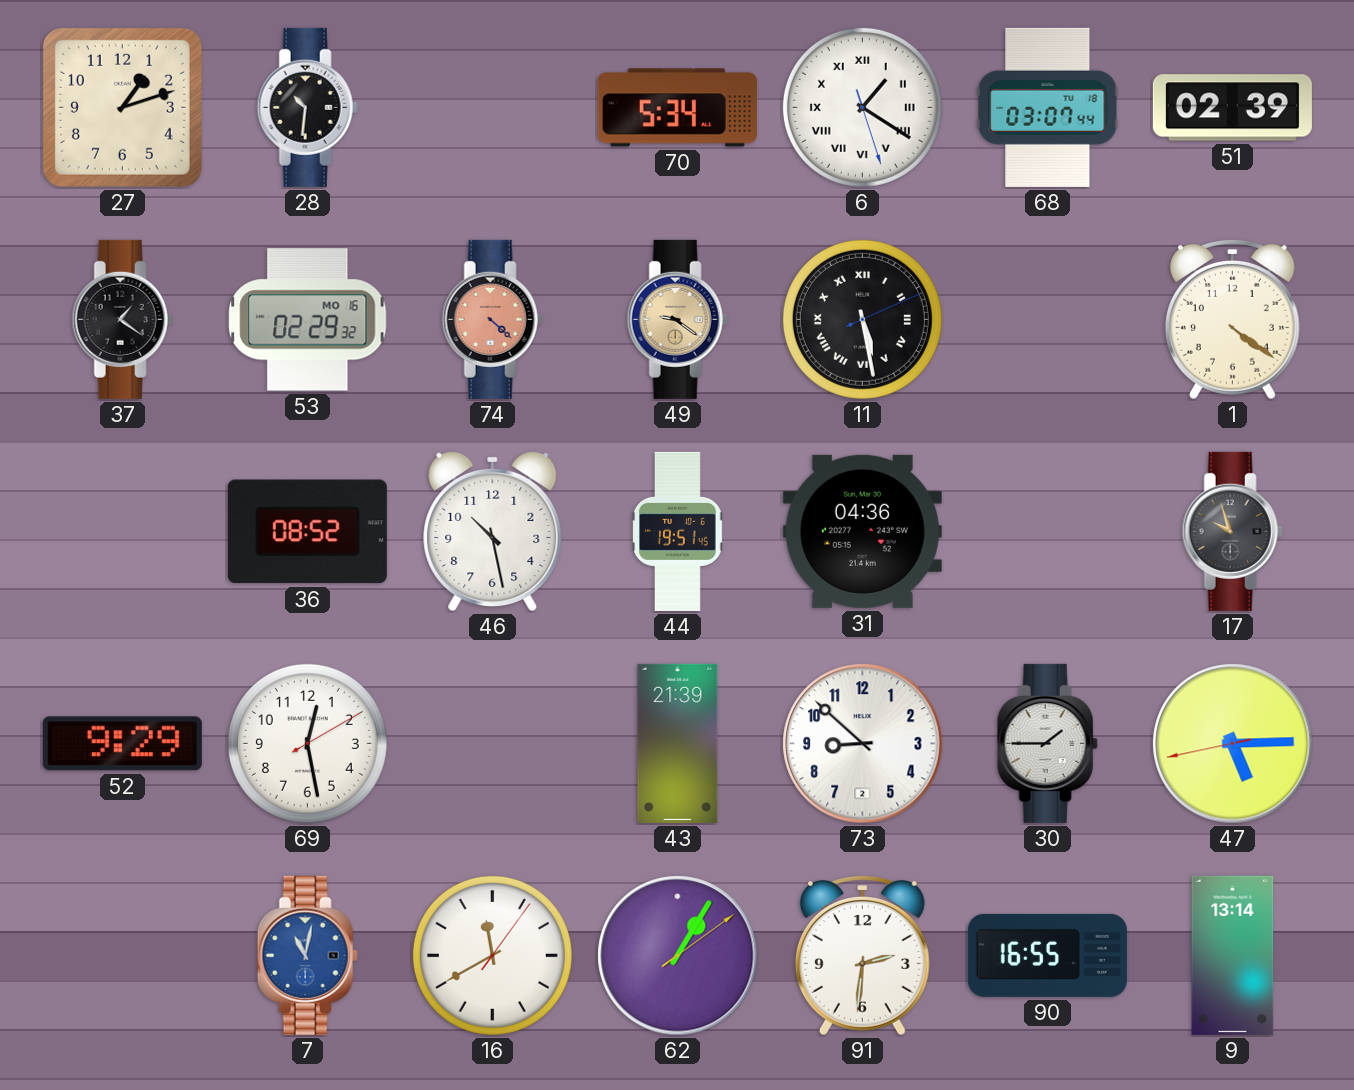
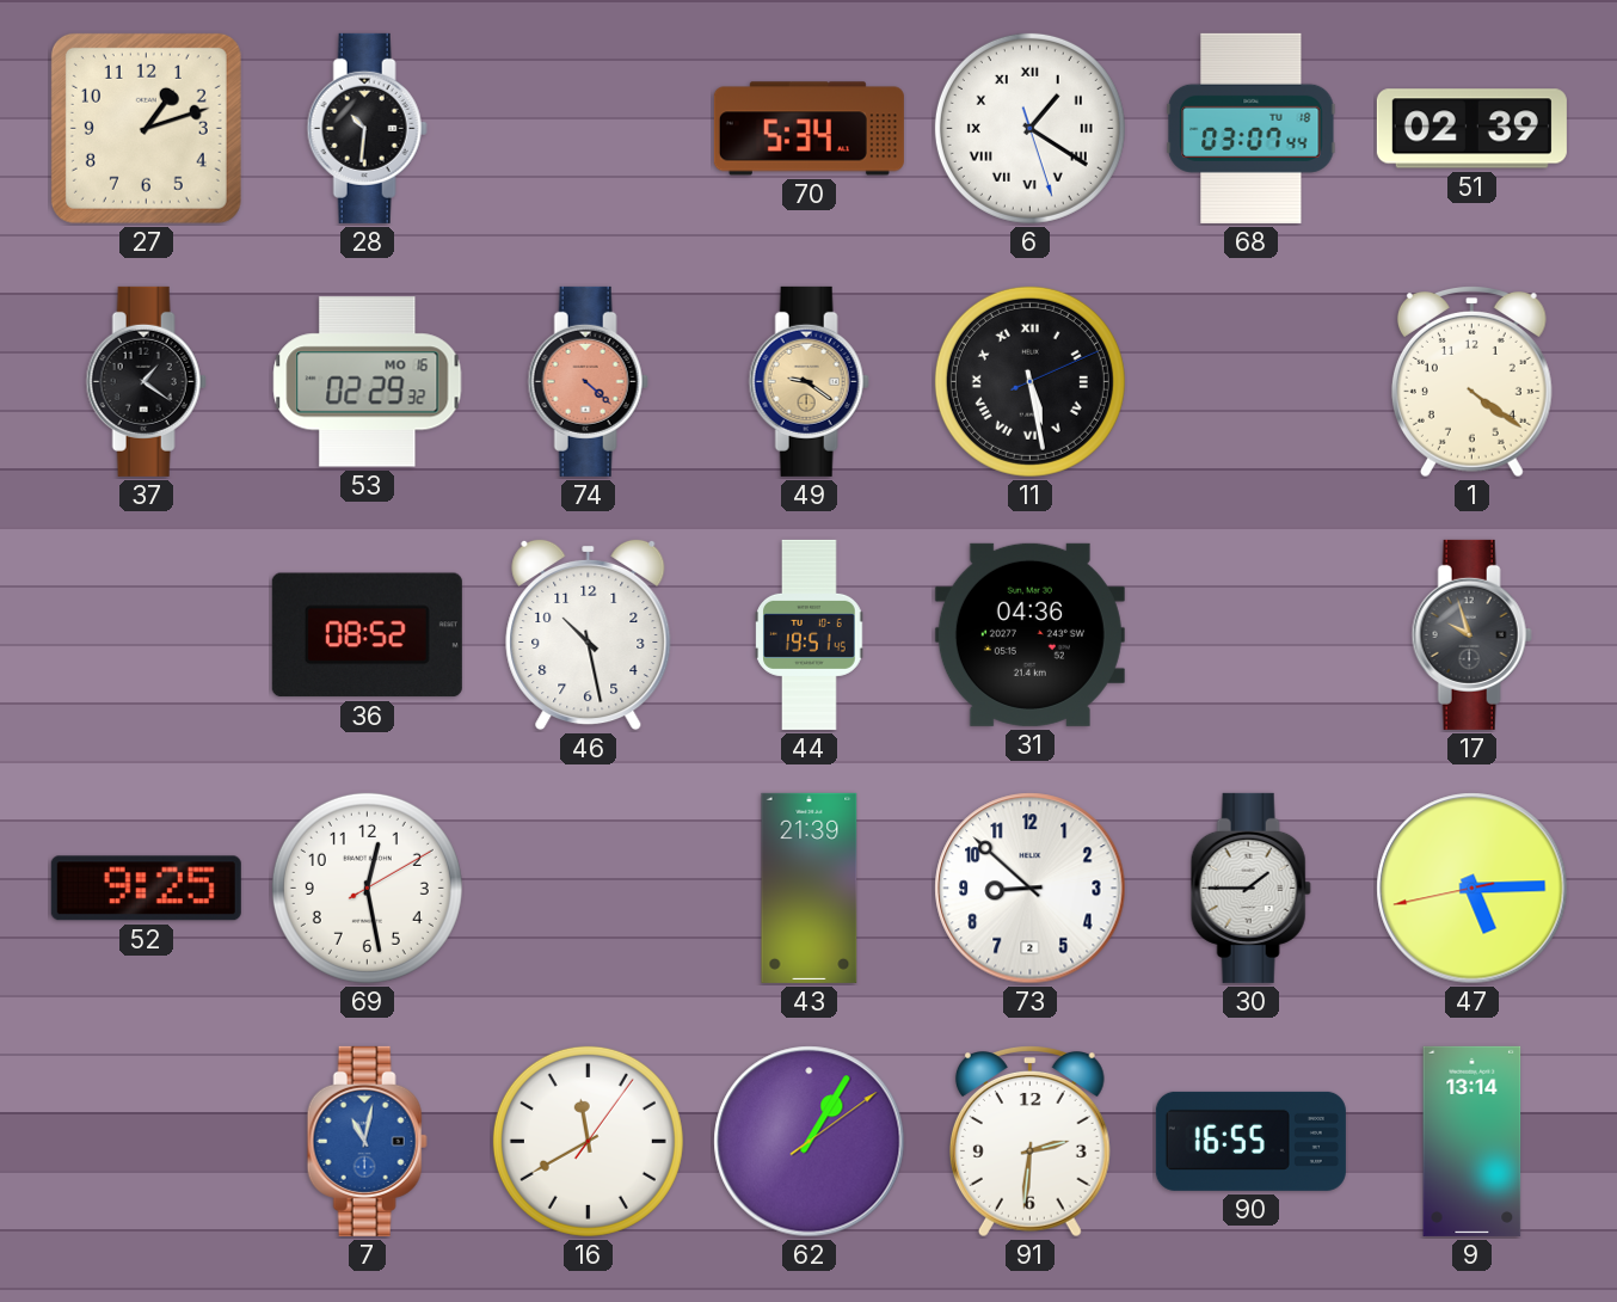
52: 9:29 -> 9:25
